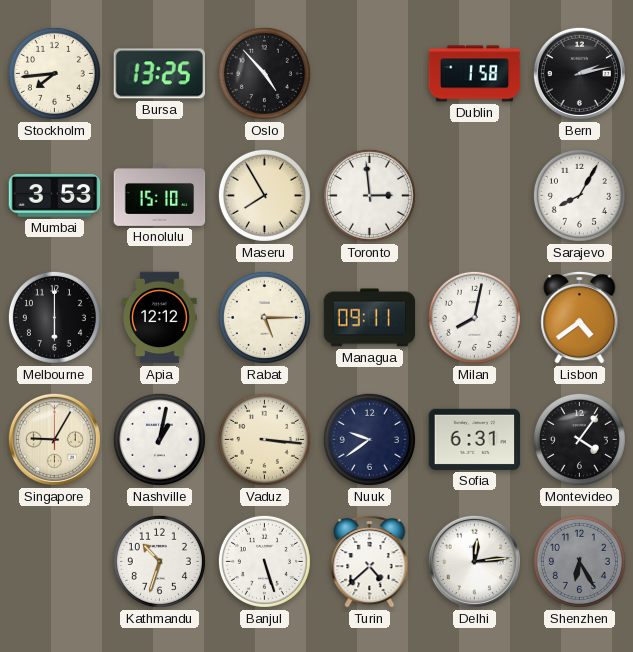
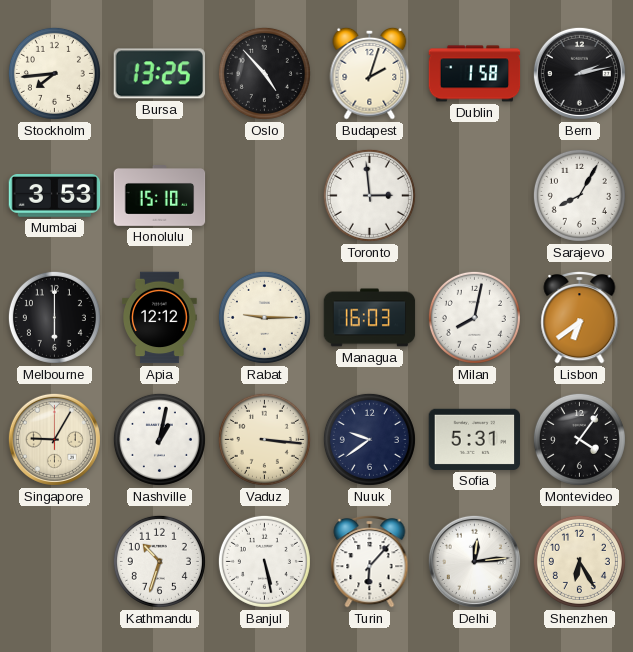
Budapest: none -> 2:03
Maseru: 7:55 -> none
Rabat: 5:15 -> 9:15
Managua: 09:11 -> 16:03
Lisbon: 4:39 -> 6:39
Sofia: 6:31 -> 5:31
Banjul: 5:27 -> 5:28
Turin: 4:38 -> 6:07
Shenzhen dial: grey -> cream
